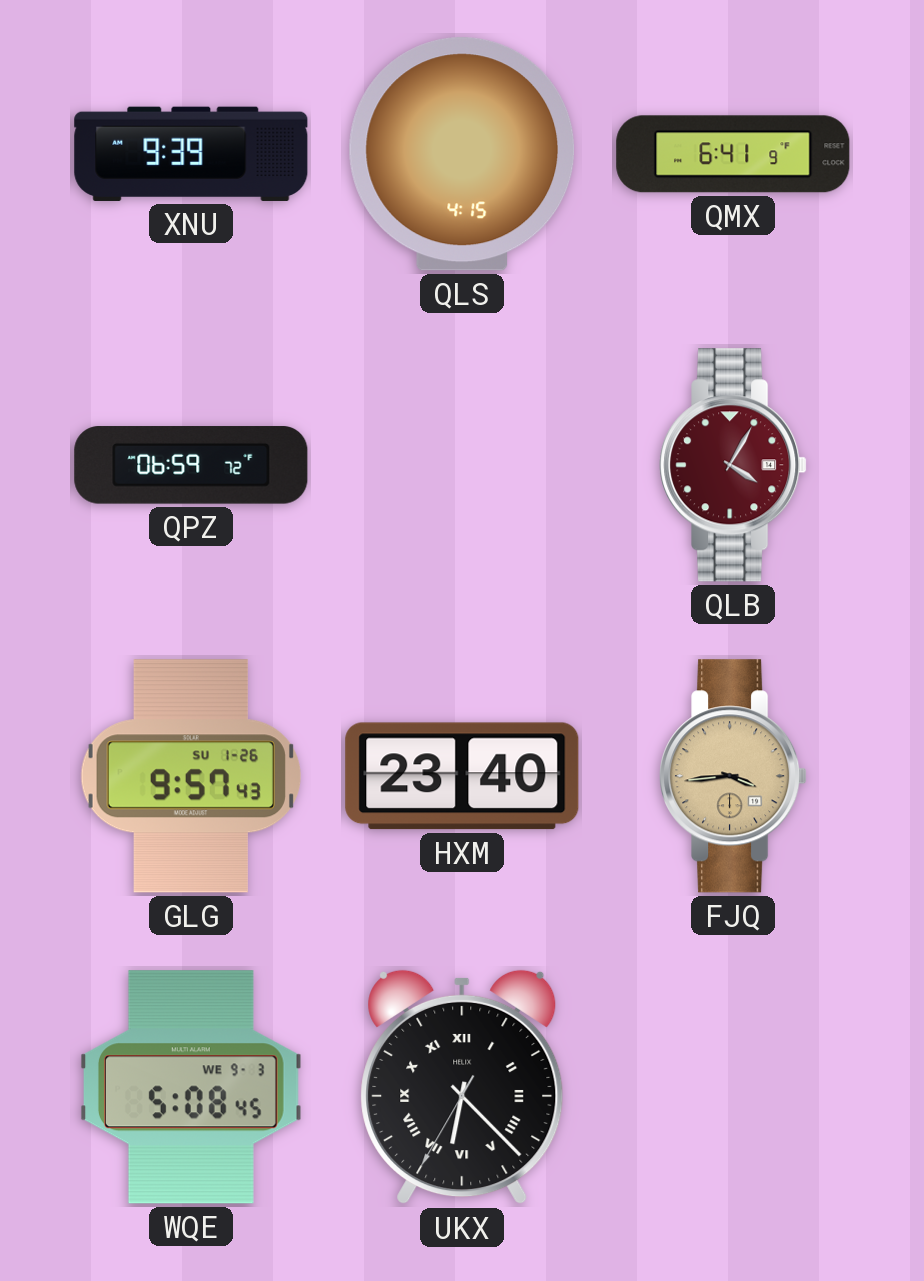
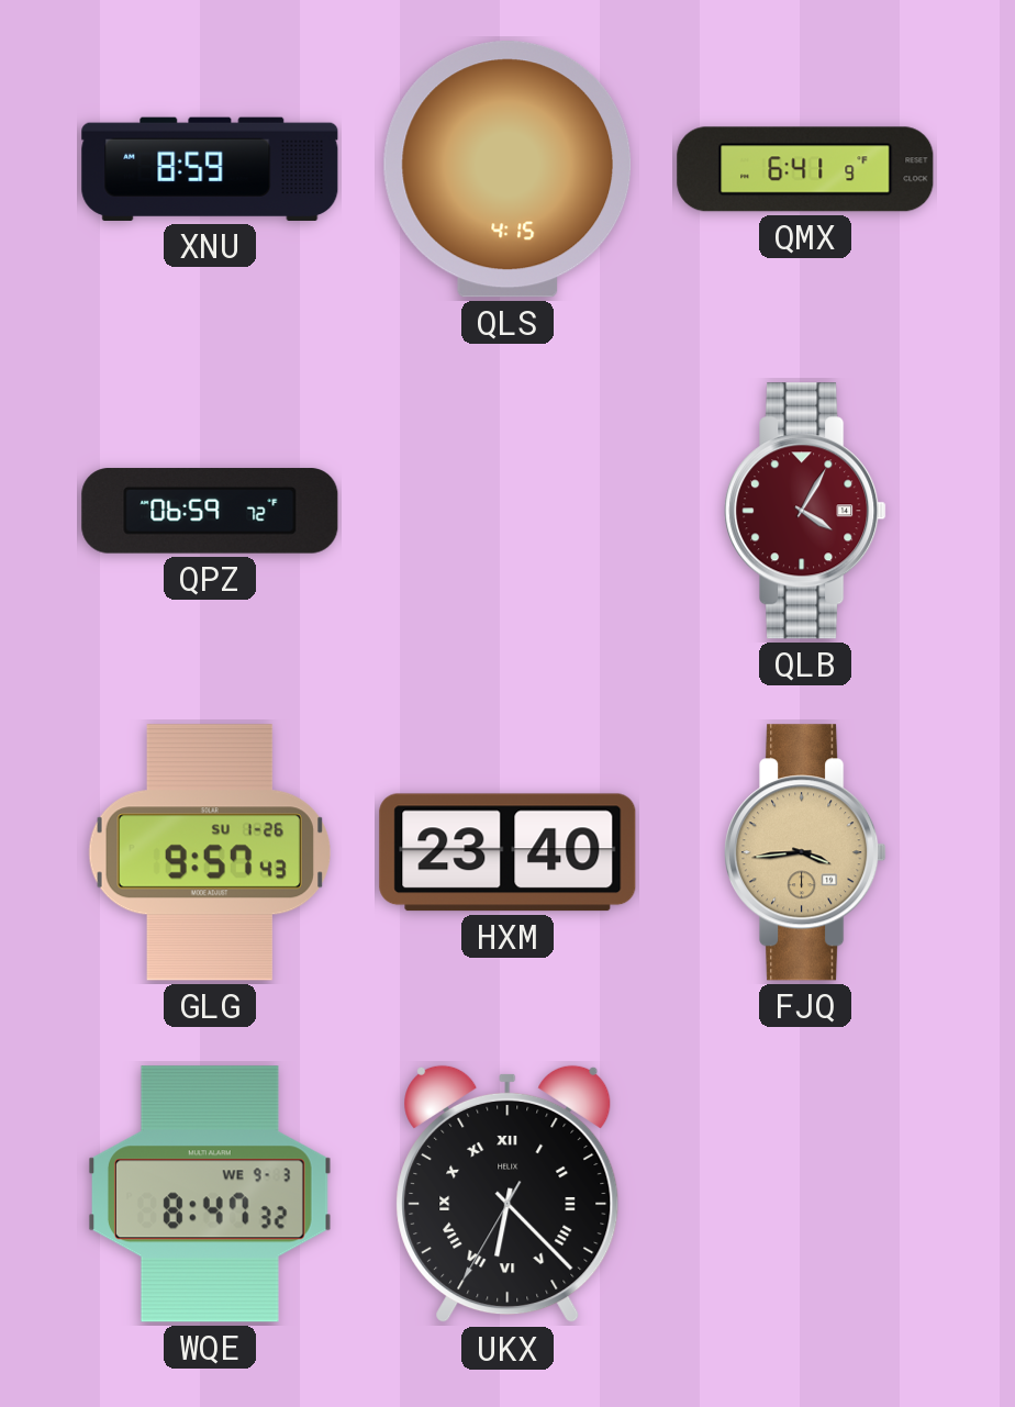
XNU: 9:39 -> 8:59
WQE: 5:08 -> 8:47
